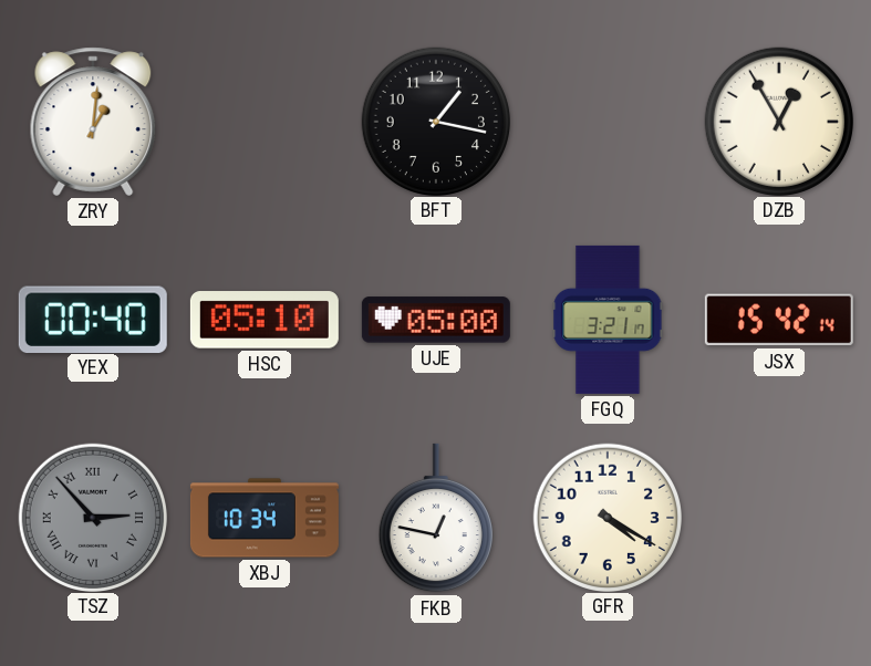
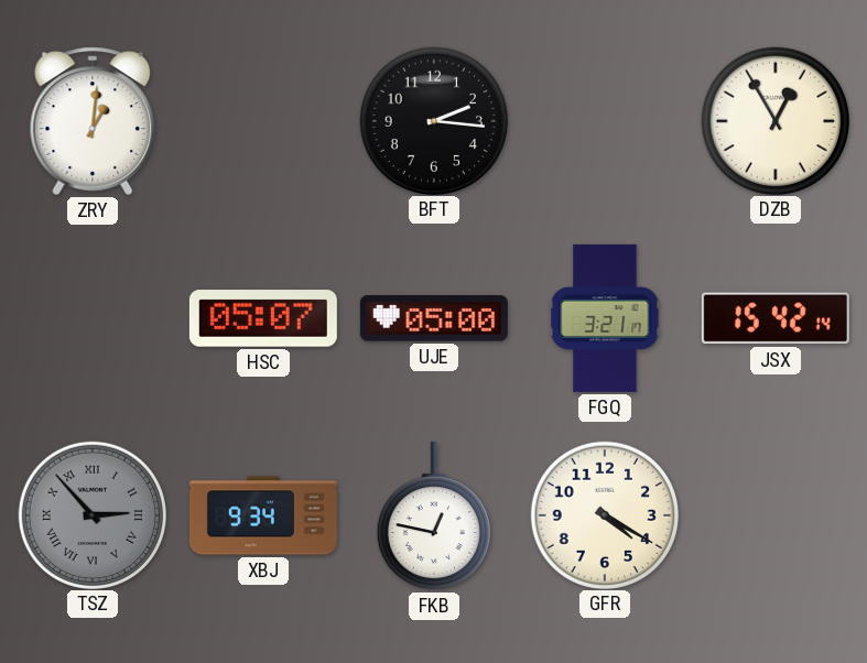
BFT: 1:17 -> 2:16
YEX: 00:40 -> none
HSC: 05:10 -> 05:07
XBJ: 10:34 -> 9:34
